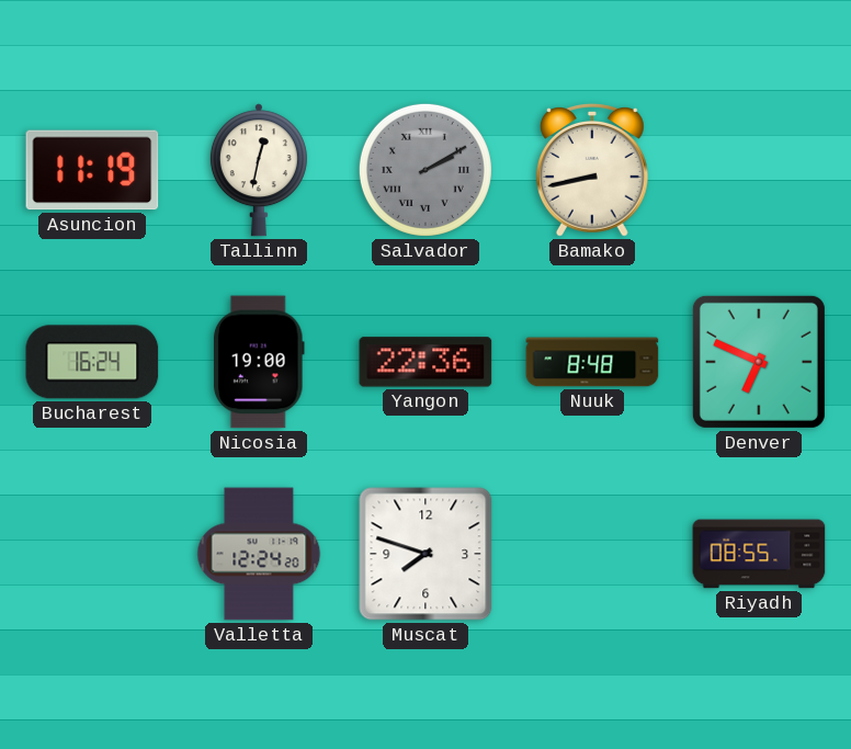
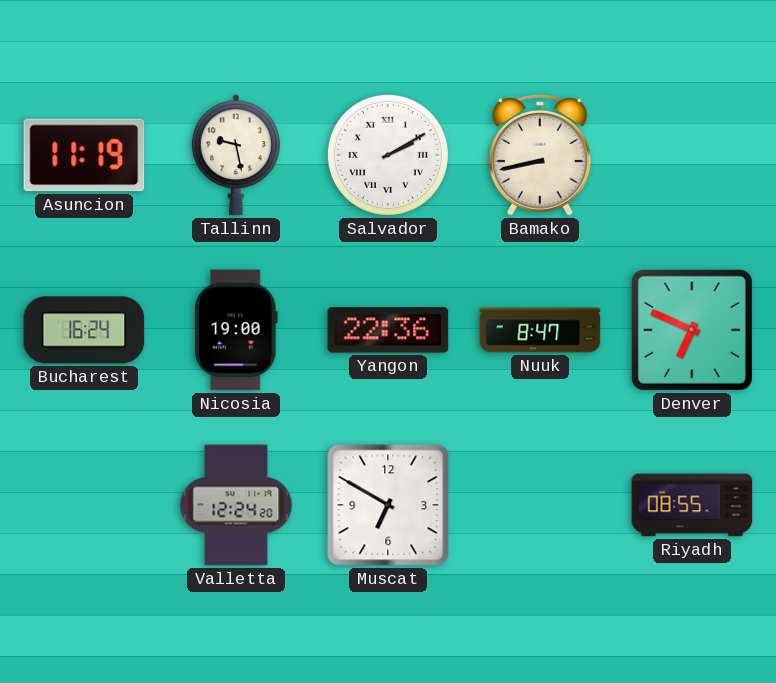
Tallinn: 12:32 -> 9:28
Salvador dial: grey -> white
Nuuk: 8:48 -> 8:47
Muscat: 7:48 -> 6:50
